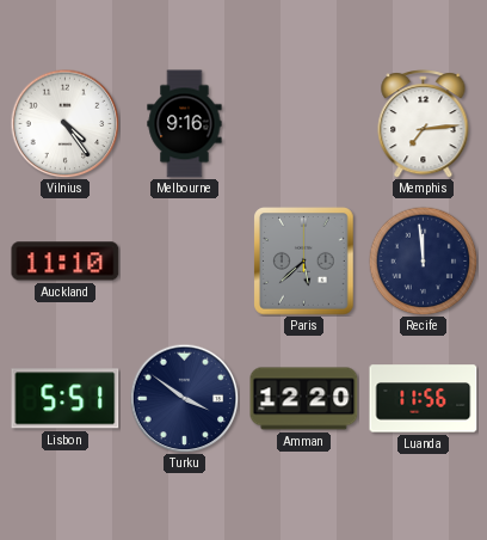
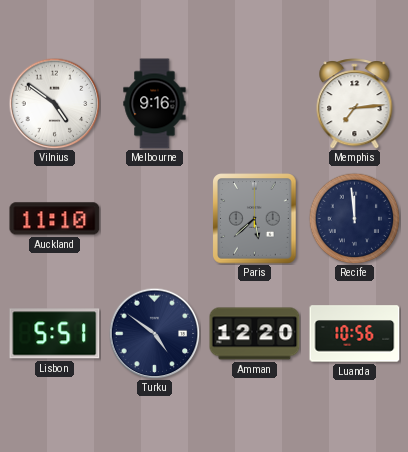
Vilnius: 4:24 -> 4:51
Turku: 3:51 -> 4:51
Luanda: 11:56 -> 10:56
